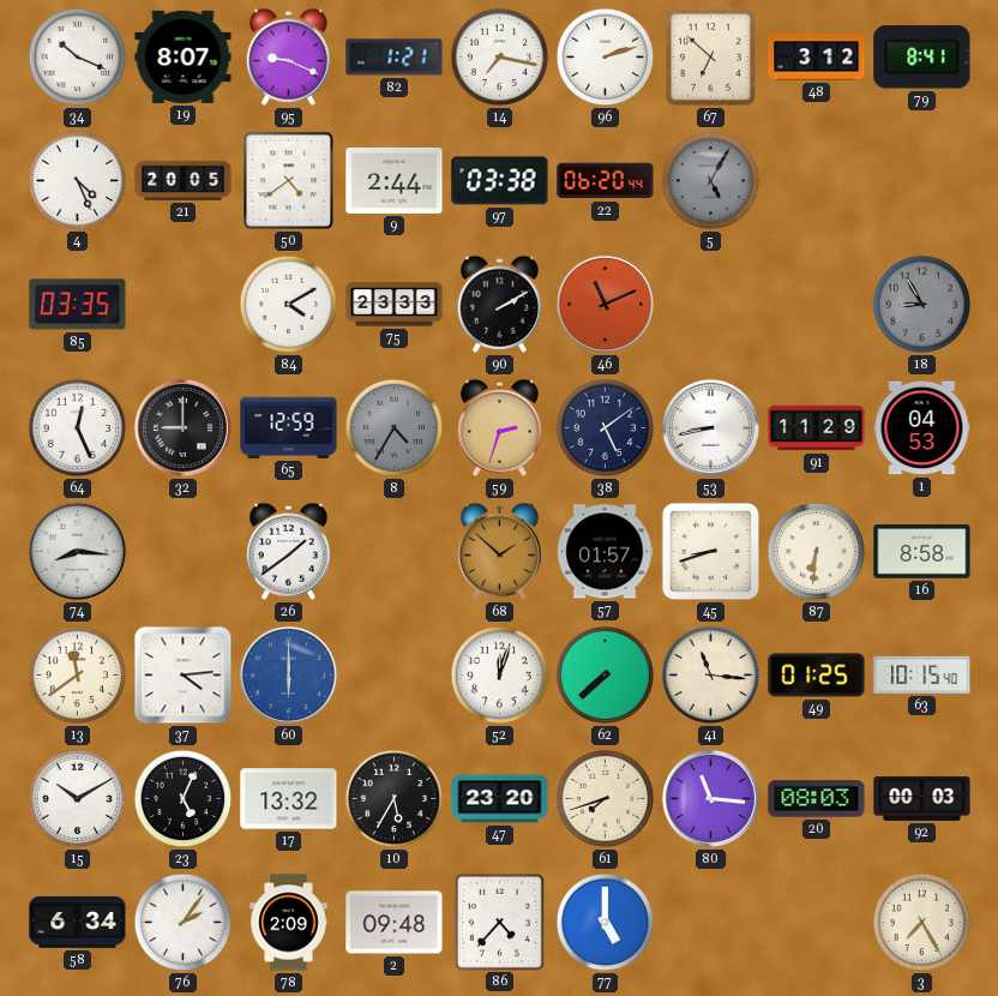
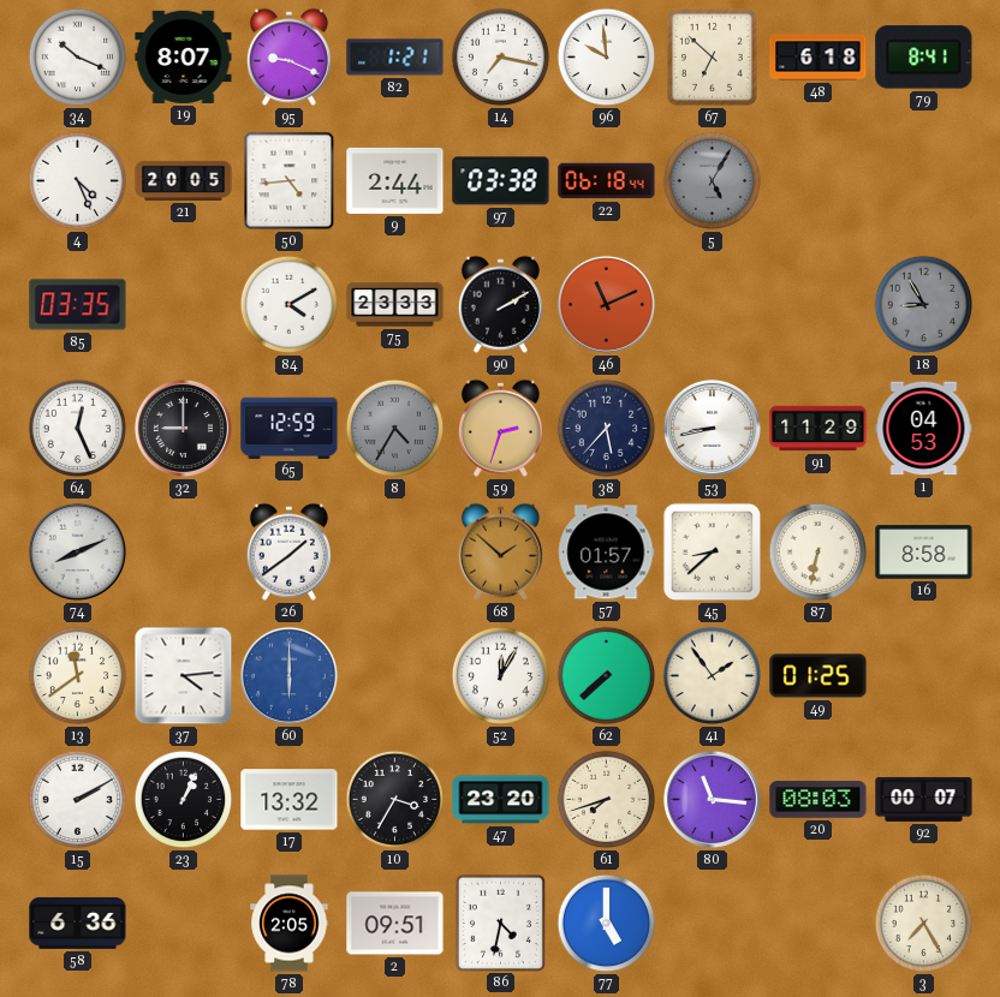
96: 2:12 -> 9:59
48: 3:12 -> 6:18
50: 4:39 -> 4:44
22: 06:20 -> 06:18
38: 5:09 -> 5:37
74: 8:16 -> 8:11
45: 8:42 -> 8:38
87: 6:31 -> 6:32
52: 12:03 -> 12:05
41: 11:16 -> 1:54
63: 10:15 -> none
15: 10:10 -> 2:10
23: 5:04 -> 1:04
10: 5:35 -> 3:35
92: 00:03 -> 00:07
58: 6:34 -> 6:36
76: 2:06 -> none
78: 2:09 -> 2:05
2: 09:48 -> 09:51
86: 4:37 -> 4:32
